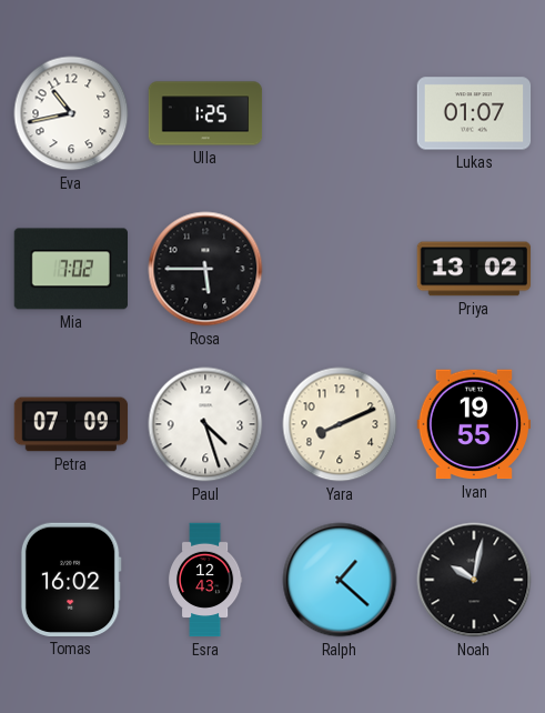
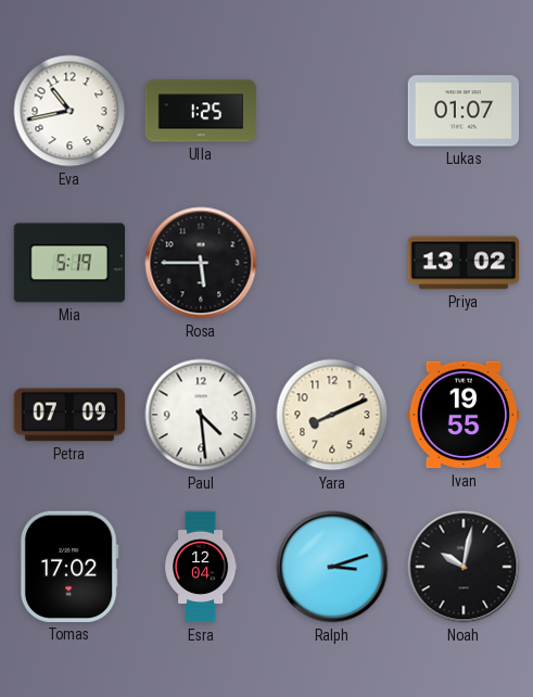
Mia: 7:02 -> 5:19
Paul: 4:27 -> 4:29
Tomas: 16:02 -> 17:02
Esra: 12:43 -> 12:04
Ralph: 1:22 -> 3:12
